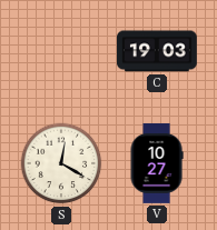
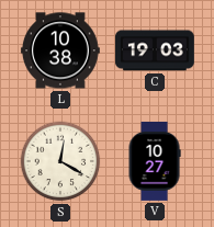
L: none -> 10:38
